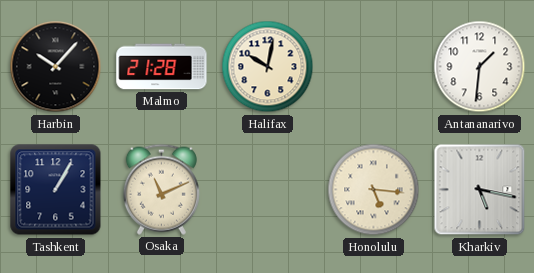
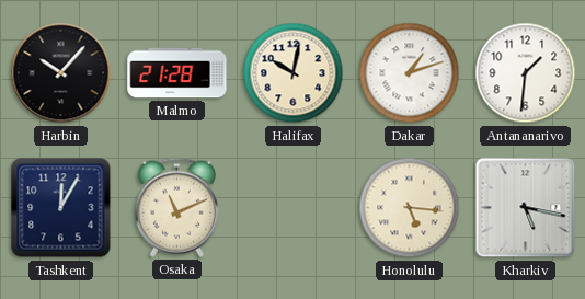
Dakar: none -> 1:12
Tashkent: 1:05 -> 12:05
